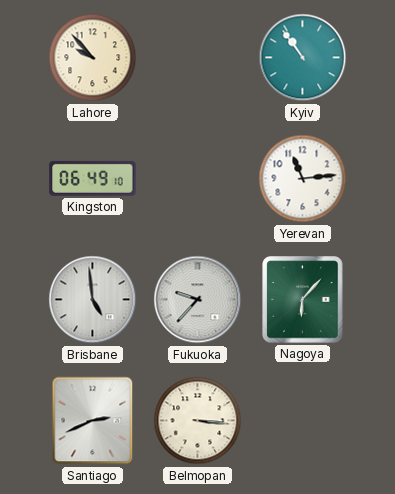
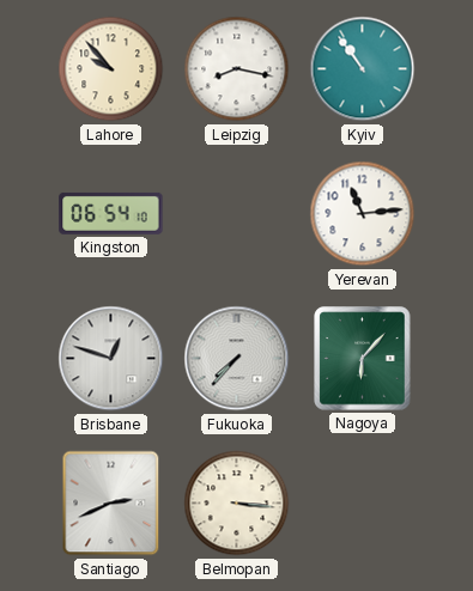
Leipzig: none -> 8:17
Kingston: 06:49 -> 06:54
Brisbane: 4:59 -> 12:48
Fukuoka: 9:37 -> 7:37
